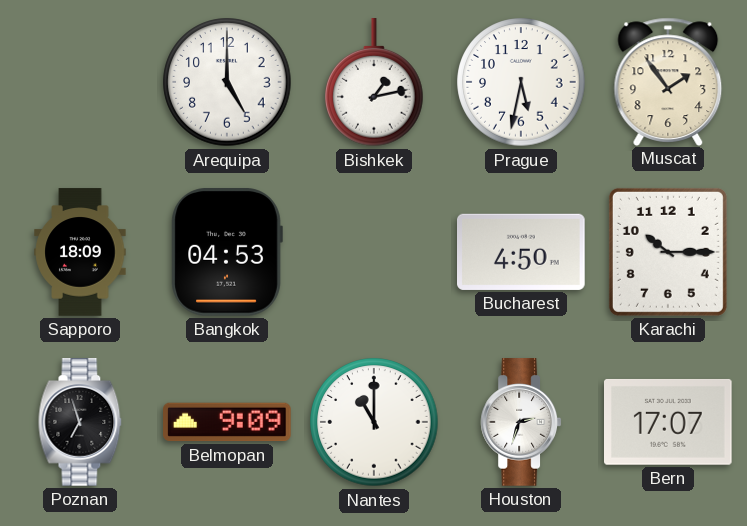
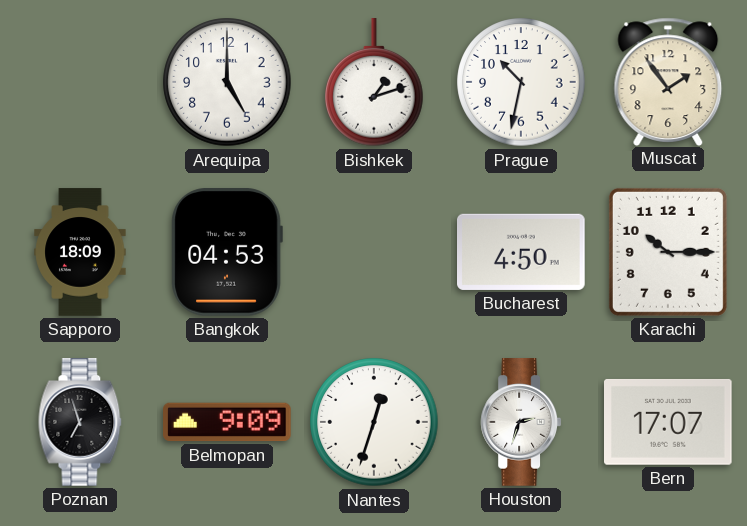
Bishkek: 1:13 -> 1:12
Prague: 5:32 -> 10:32
Nantes: 11:00 -> 12:33
